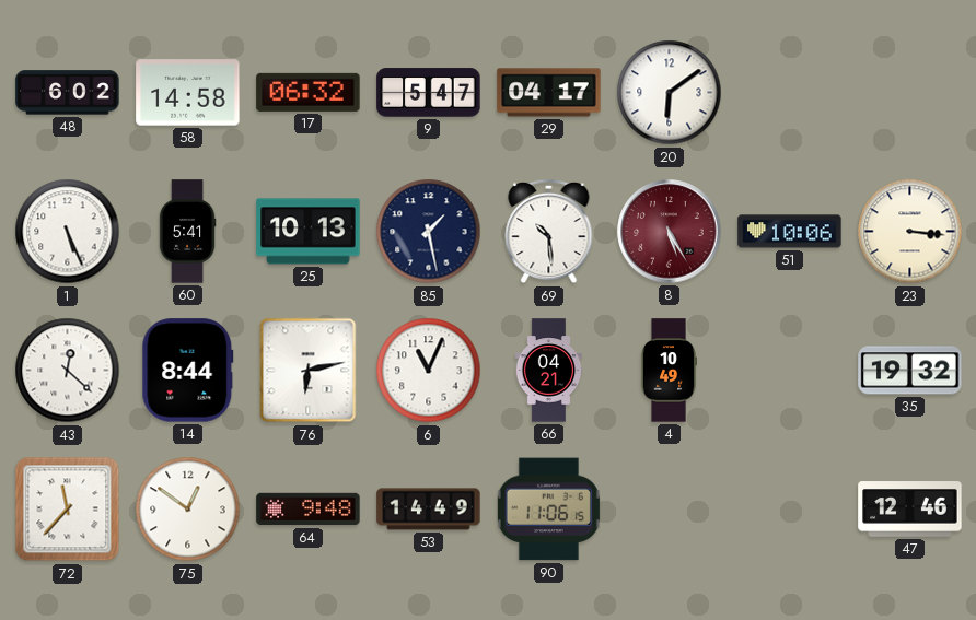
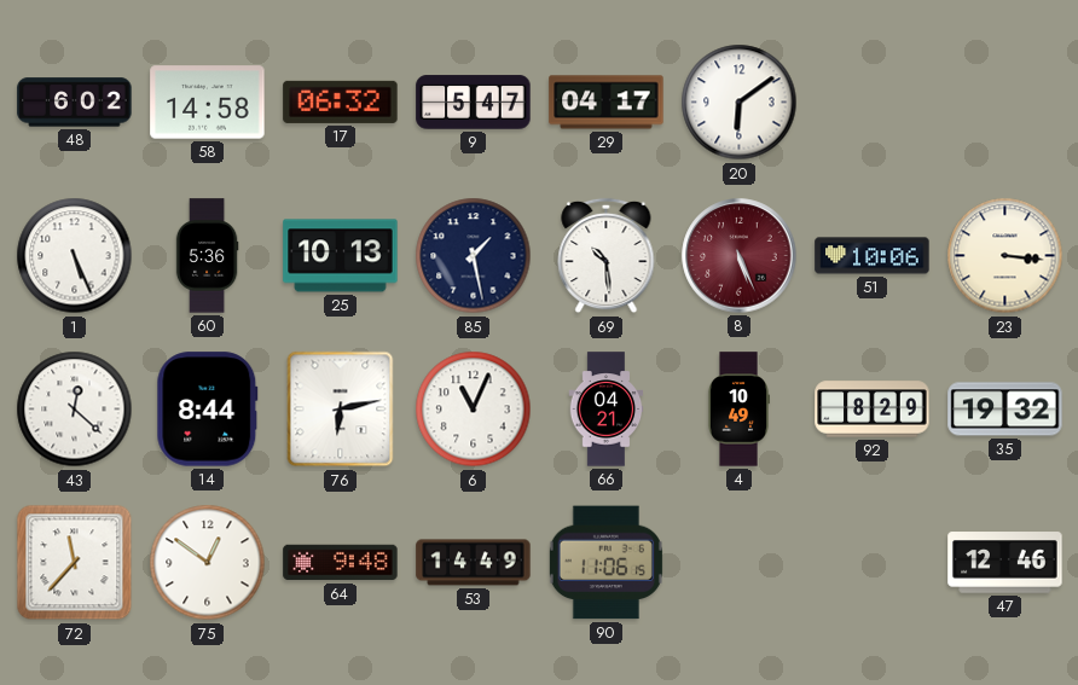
60: 5:41 -> 5:36
8: 5:25 -> 5:26
92: none -> 8:29
